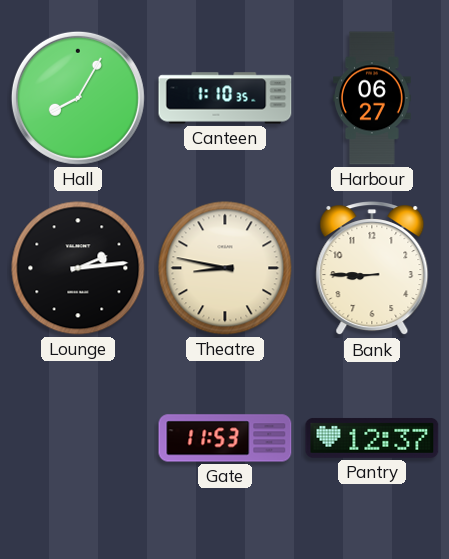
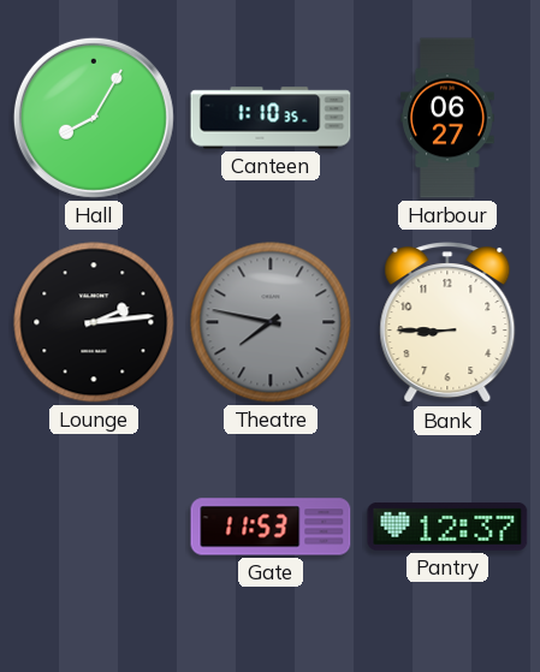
Theatre: 8:47 -> 7:47
Theatre dial: cream -> grey
